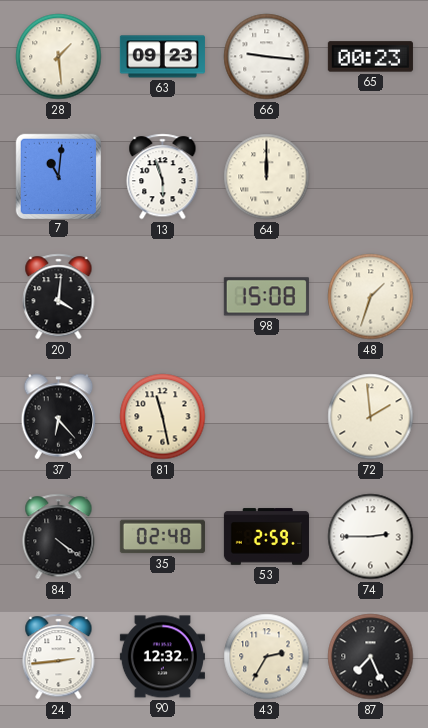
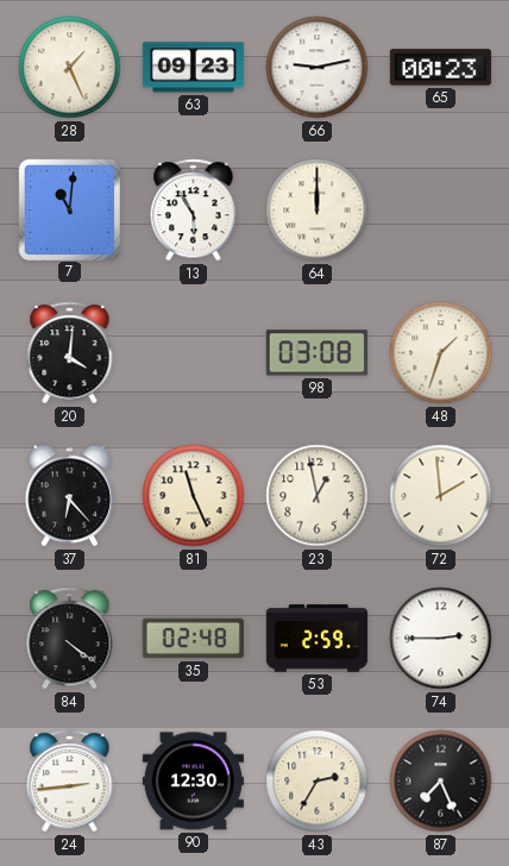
28: 1:29 -> 1:26
66: 9:16 -> 9:13
13: 5:57 -> 5:55
98: 15:08 -> 03:08
81: 11:28 -> 11:26
23: none -> 12:58
90: 12:32 -> 12:30
